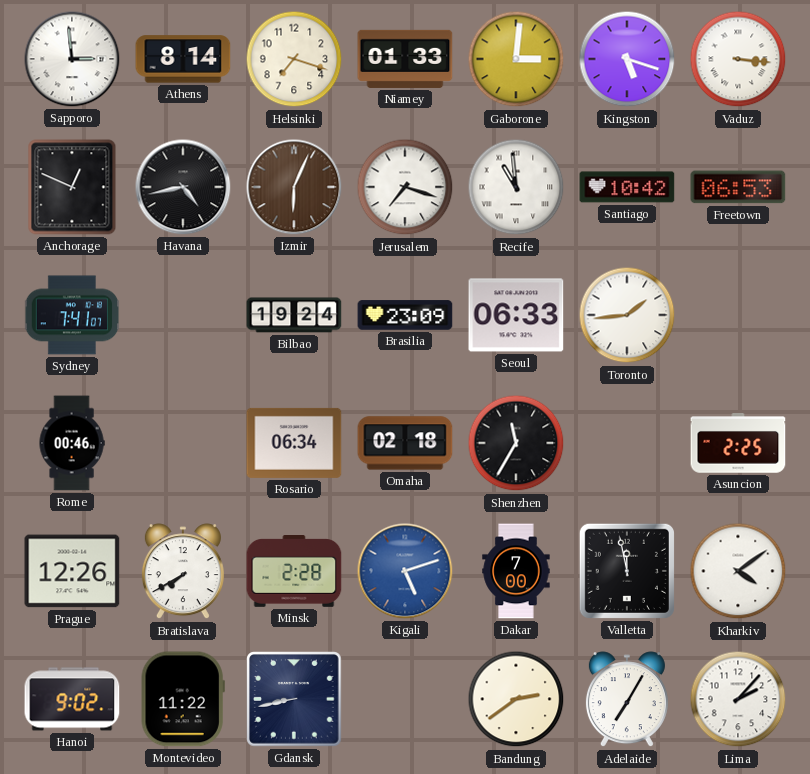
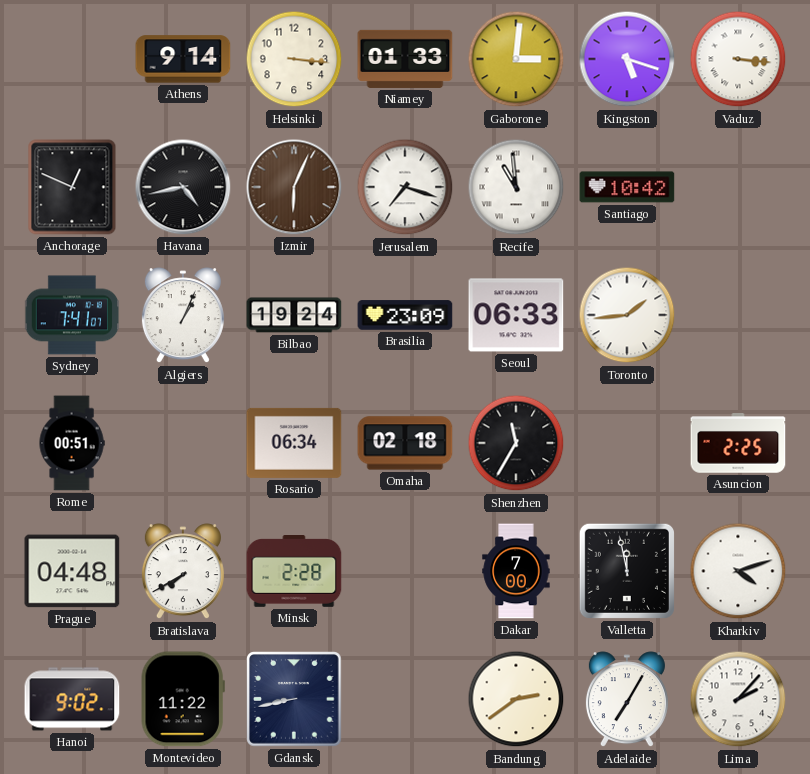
Sapporo: 2:59 -> none
Athens: 8:14 -> 9:14
Helsinki: 7:18 -> 3:16
Freetown: 06:53 -> none
Algiers: none -> 1:04
Rome: 00:46 -> 00:51
Prague: 12:26 -> 04:48
Kigali: 5:12 -> none
Kharkiv: 4:09 -> 4:12
